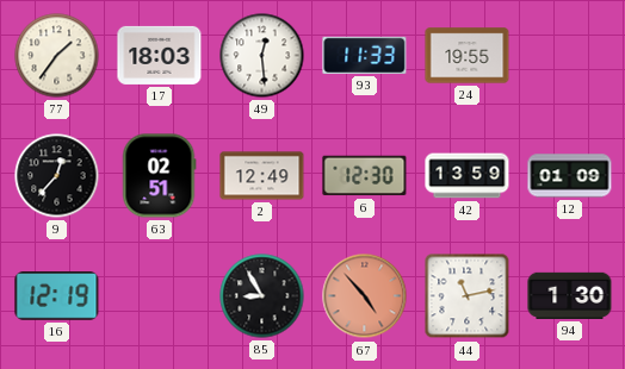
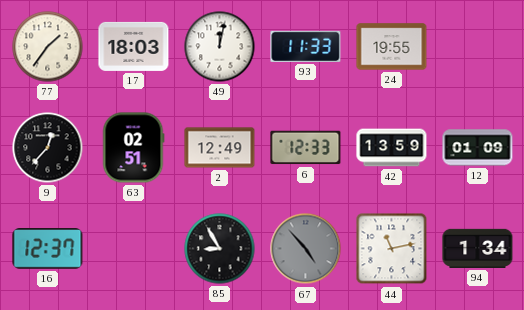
49: 12:29 -> 12:02
6: 12:30 -> 12:33
16: 12:19 -> 12:37
67 dial: salmon -> grey
94: 1:30 -> 1:34
